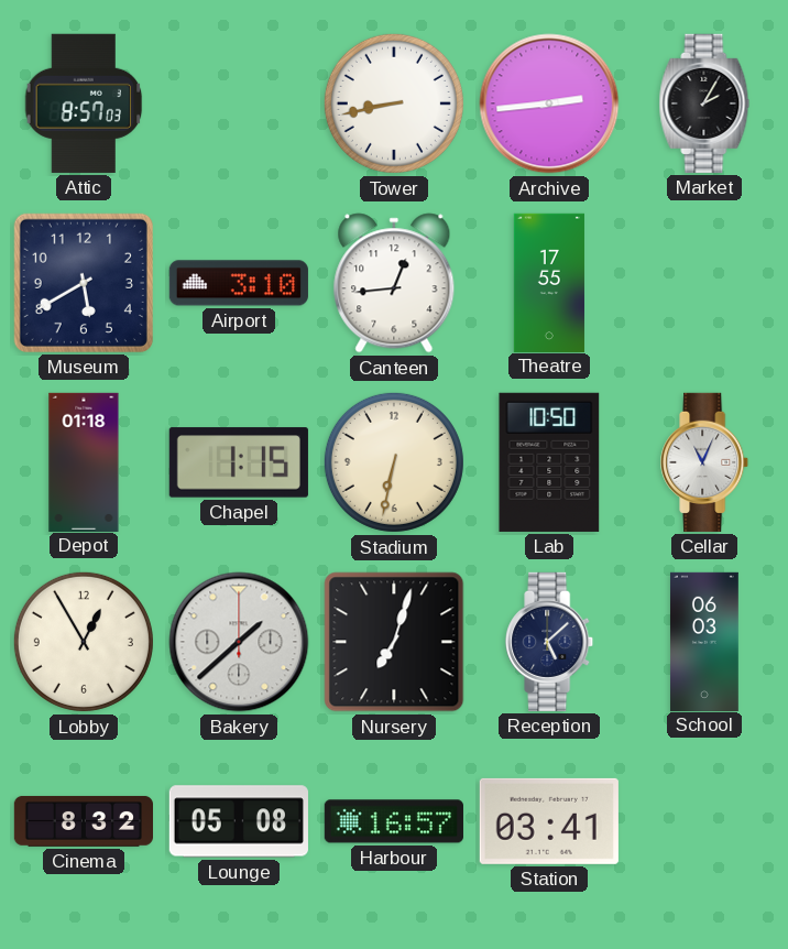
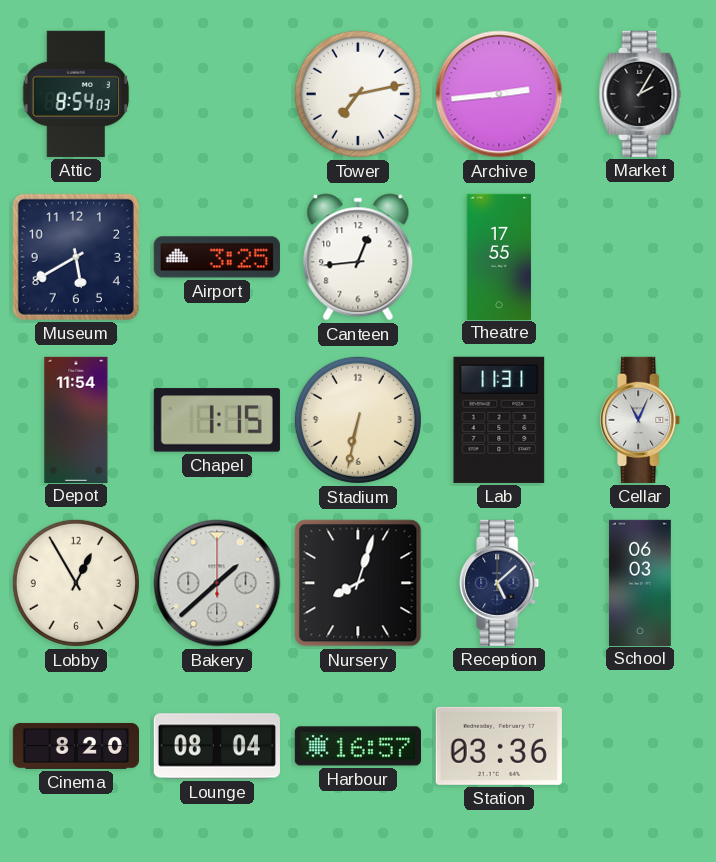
Attic: 8:57 -> 8:54
Tower: 8:43 -> 7:13
Airport: 3:10 -> 3:25
Depot: 01:18 -> 11:54
Lab: 10:50 -> 11:31
Nursery: 7:03 -> 8:03
Cinema: 8:32 -> 8:20
Lounge: 05:08 -> 08:04
Station: 03:41 -> 03:36
